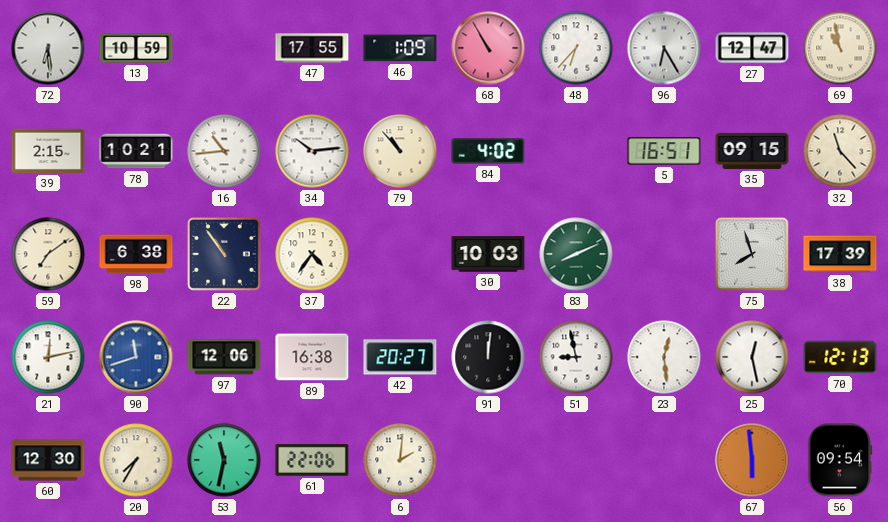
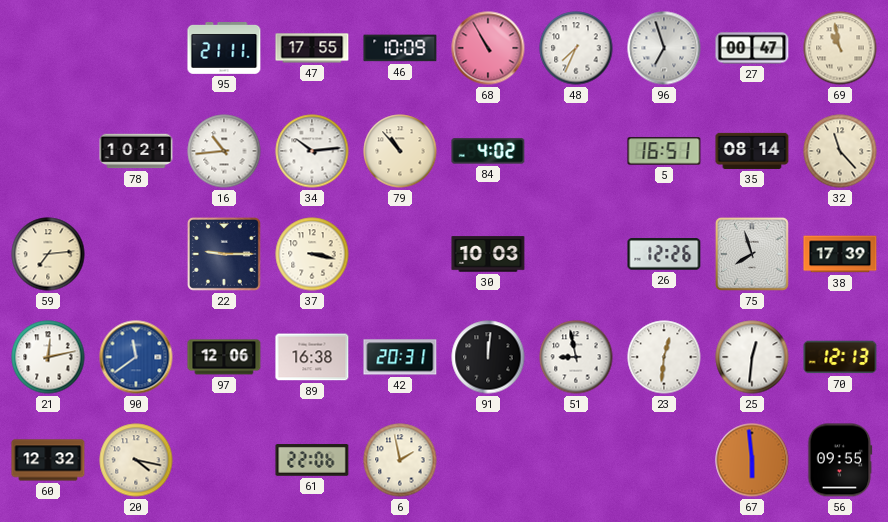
72: 6:29 -> none
13: 10:59 -> none
95: none -> 21:11
46: 1:09 -> 10:09
48: 6:37 -> 7:34
96: 6:25 -> 6:57
27: 12:47 -> 00:47
39: 2:15 -> none
35: 09:15 -> 08:14
59: 7:09 -> 7:14
98: 6:38 -> none
22: 10:54 -> 9:15
37: 4:36 -> 3:17
83: 8:11 -> none
26: none -> 12:26
90: 11:42 -> 11:39
42: 20:27 -> 20:31
23: 12:29 -> 12:31
25: 12:28 -> 12:31
60: 12:30 -> 12:32
20: 7:35 -> 4:17
53: 11:32 -> none
6: 2:01 -> 1:58
56: 09:54 -> 09:55
